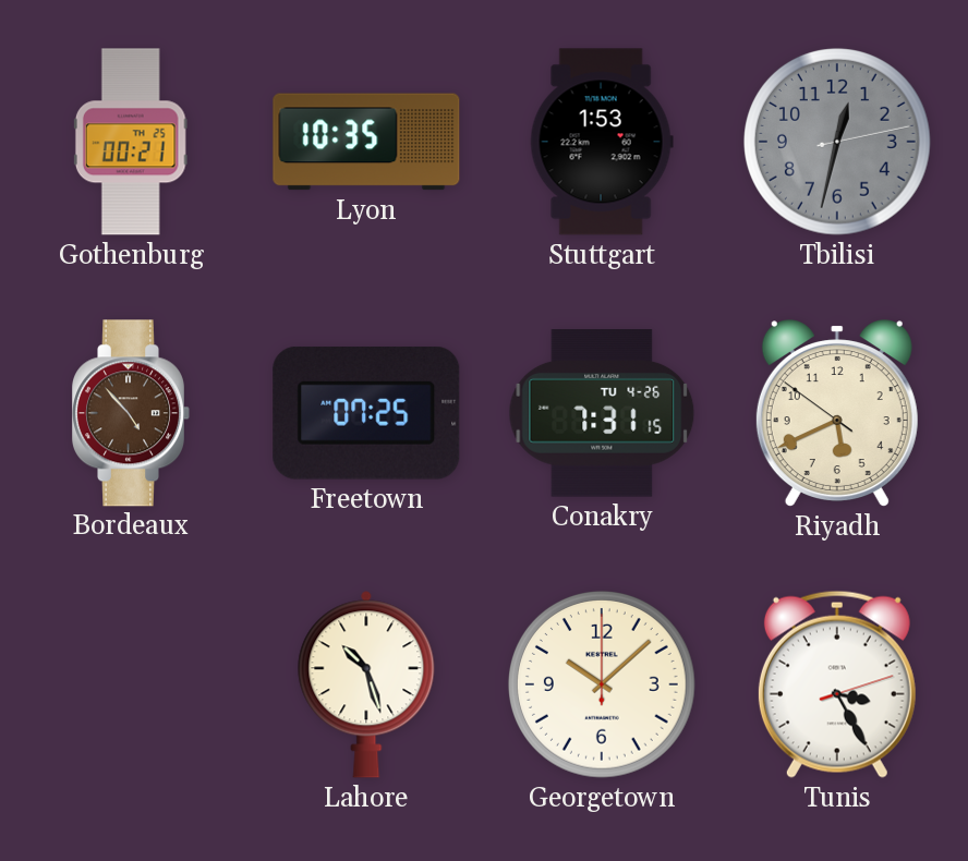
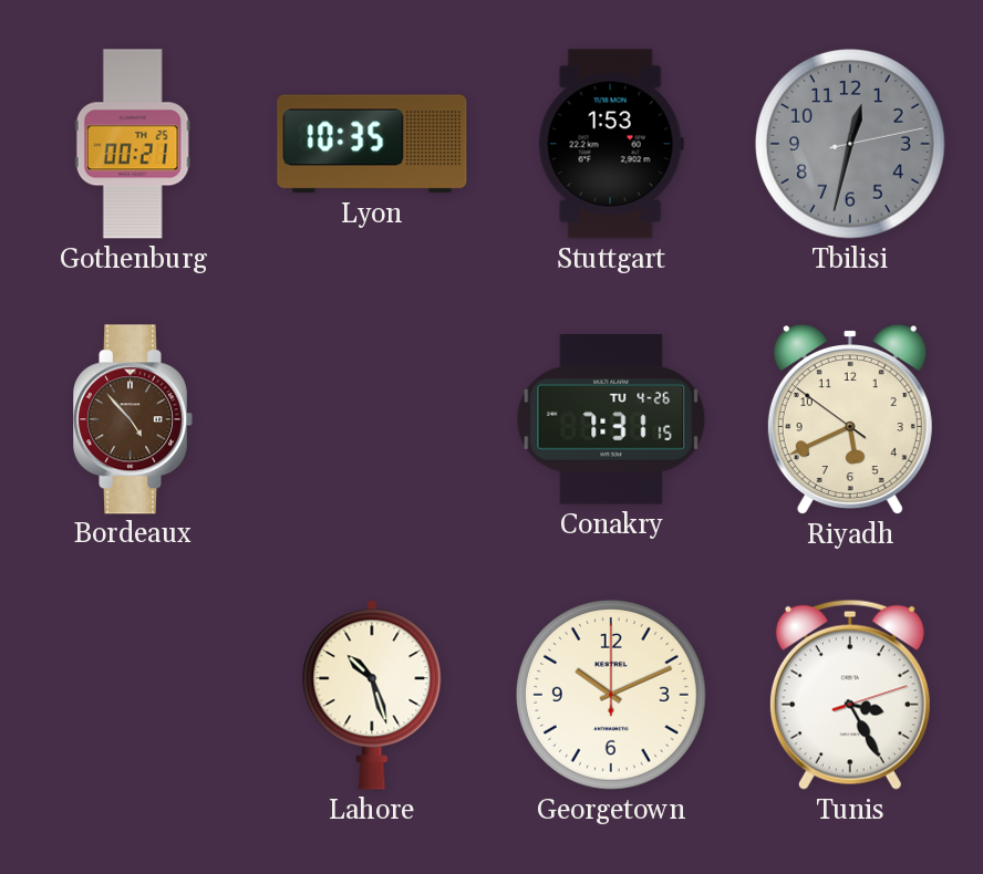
Freetown: 07:25 -> none
Georgetown: 10:08 -> 10:11
